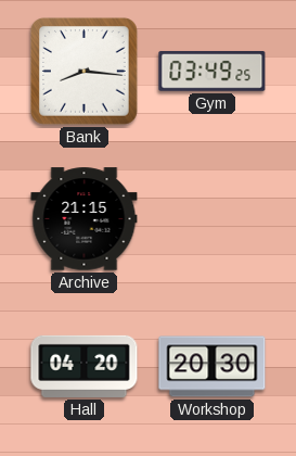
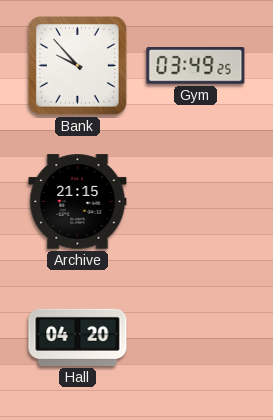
Bank: 8:16 -> 9:53
Workshop: 20:30 -> none
